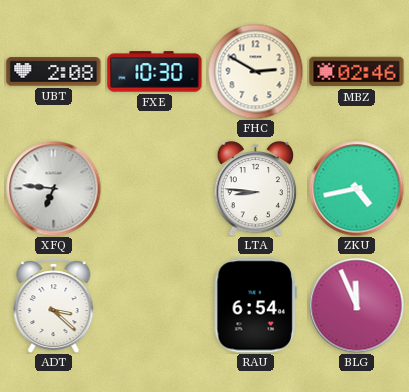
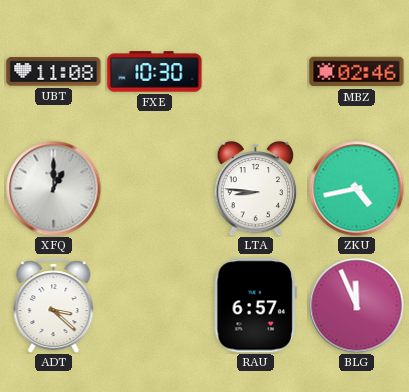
UBT: 2:08 -> 11:08
FHC: 2:50 -> none
XFQ: 6:46 -> 1:00
RAU: 6:54 -> 6:57
